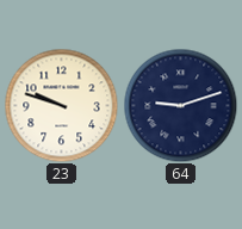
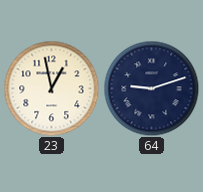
23: 9:48 -> 12:58
